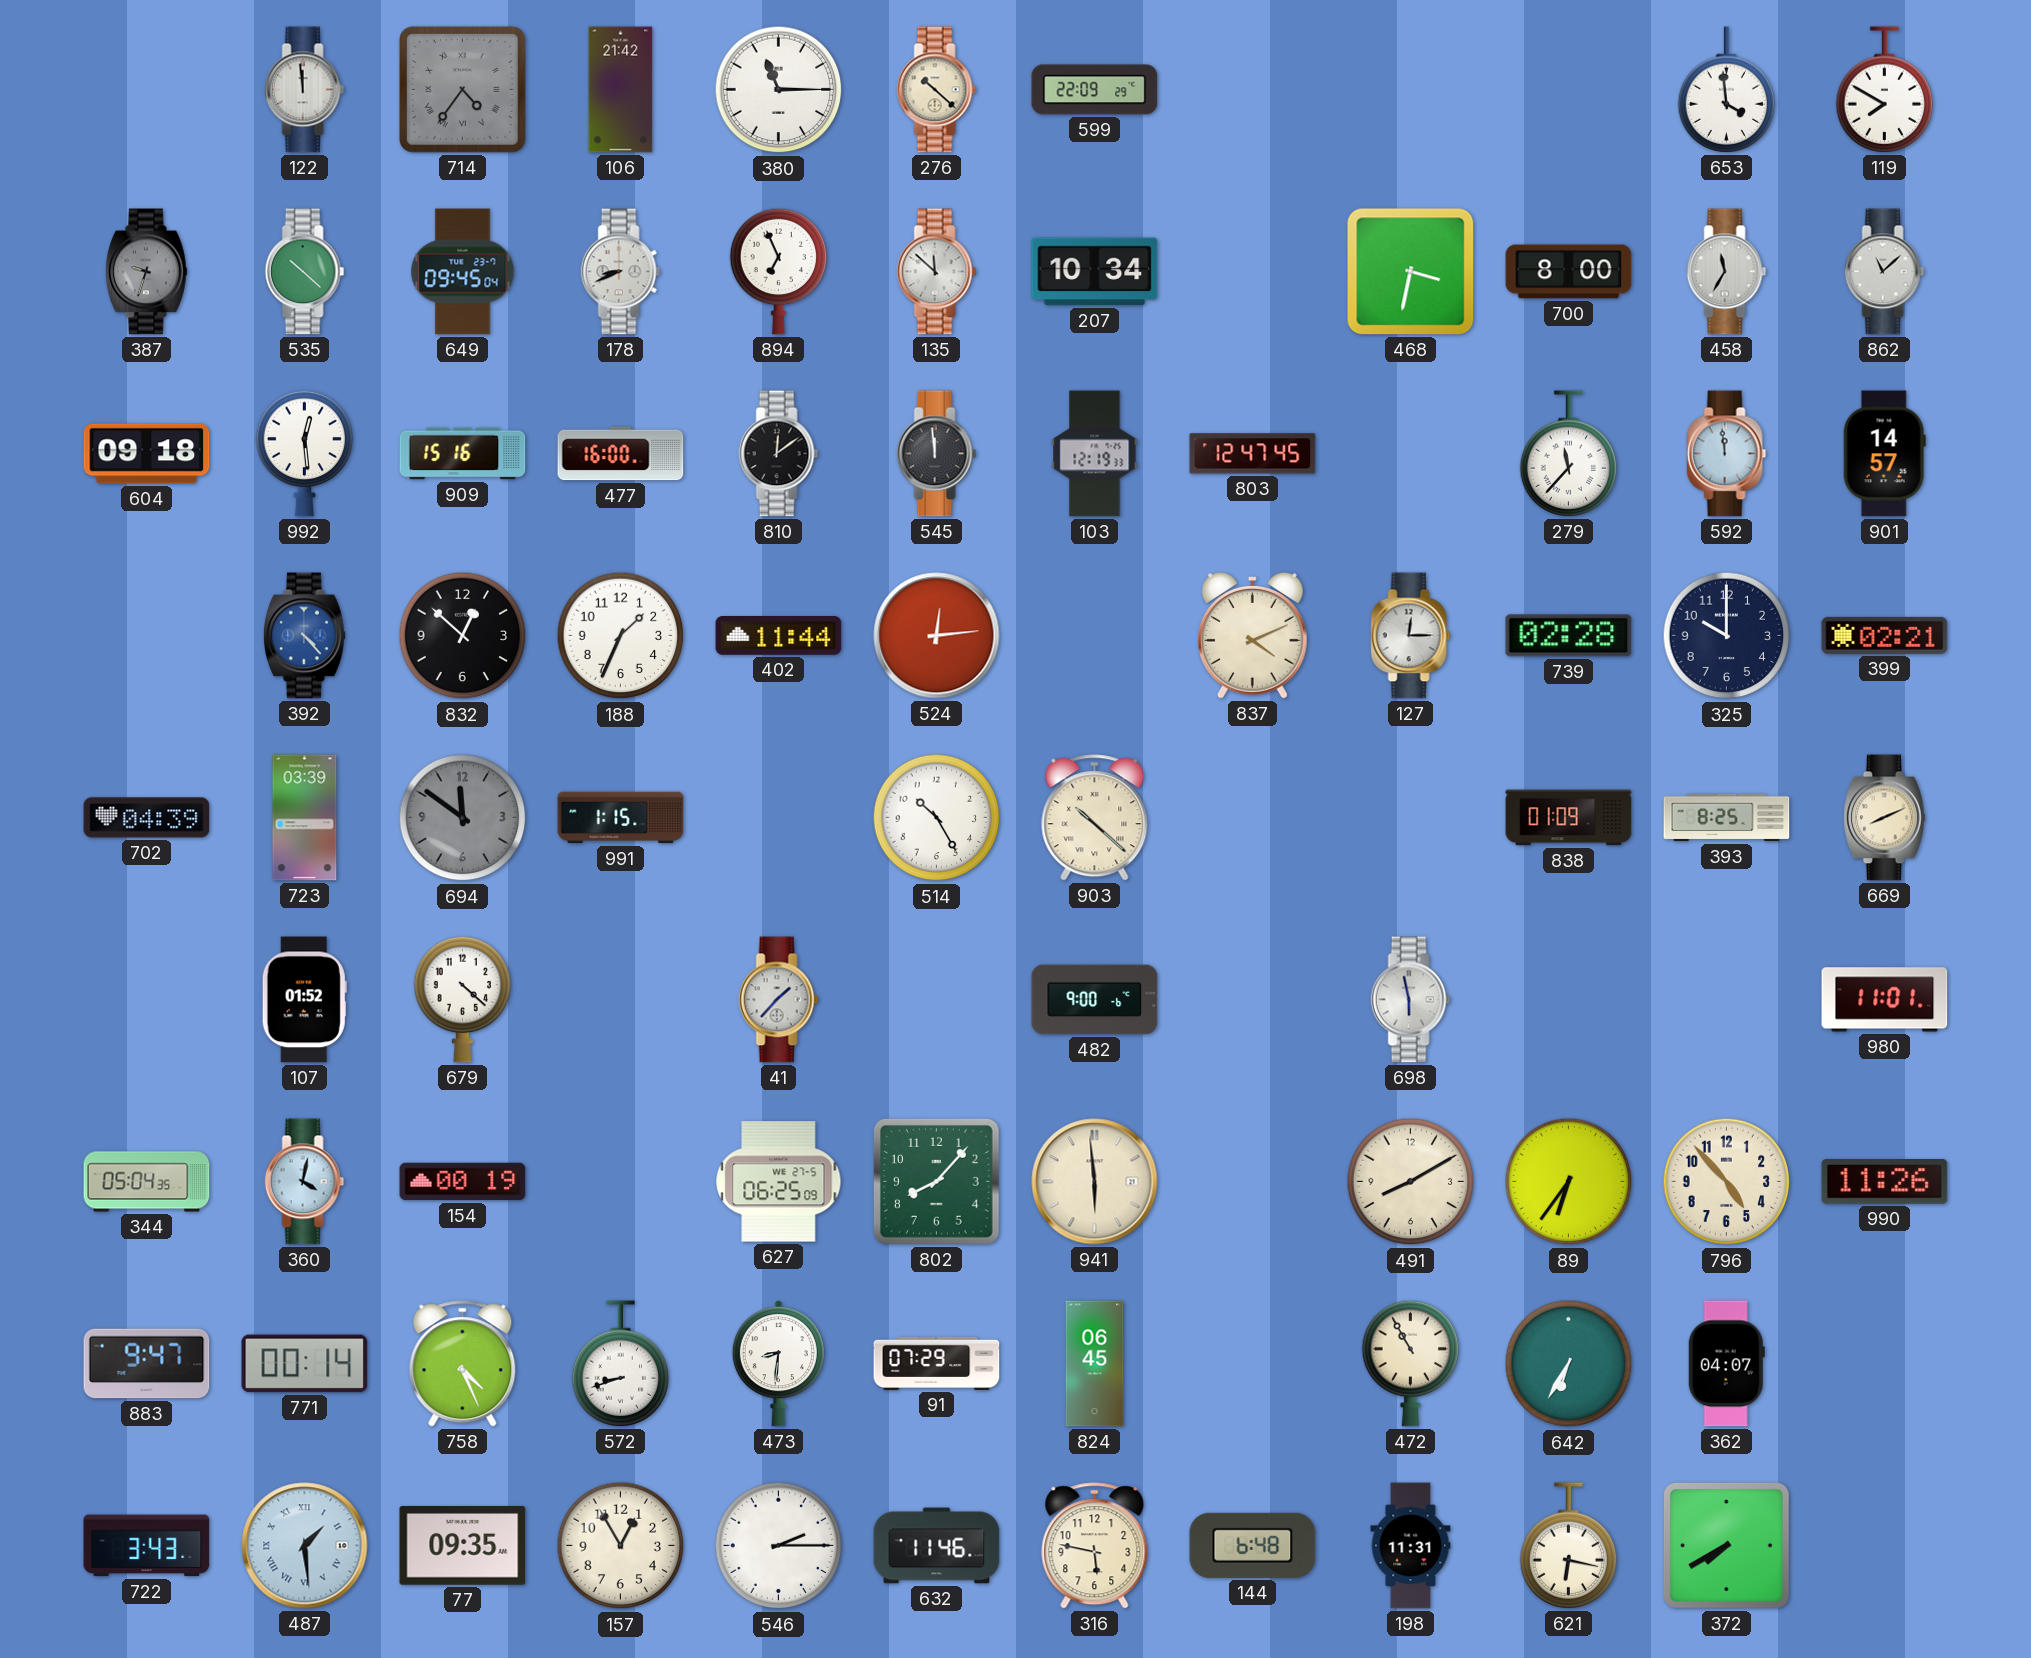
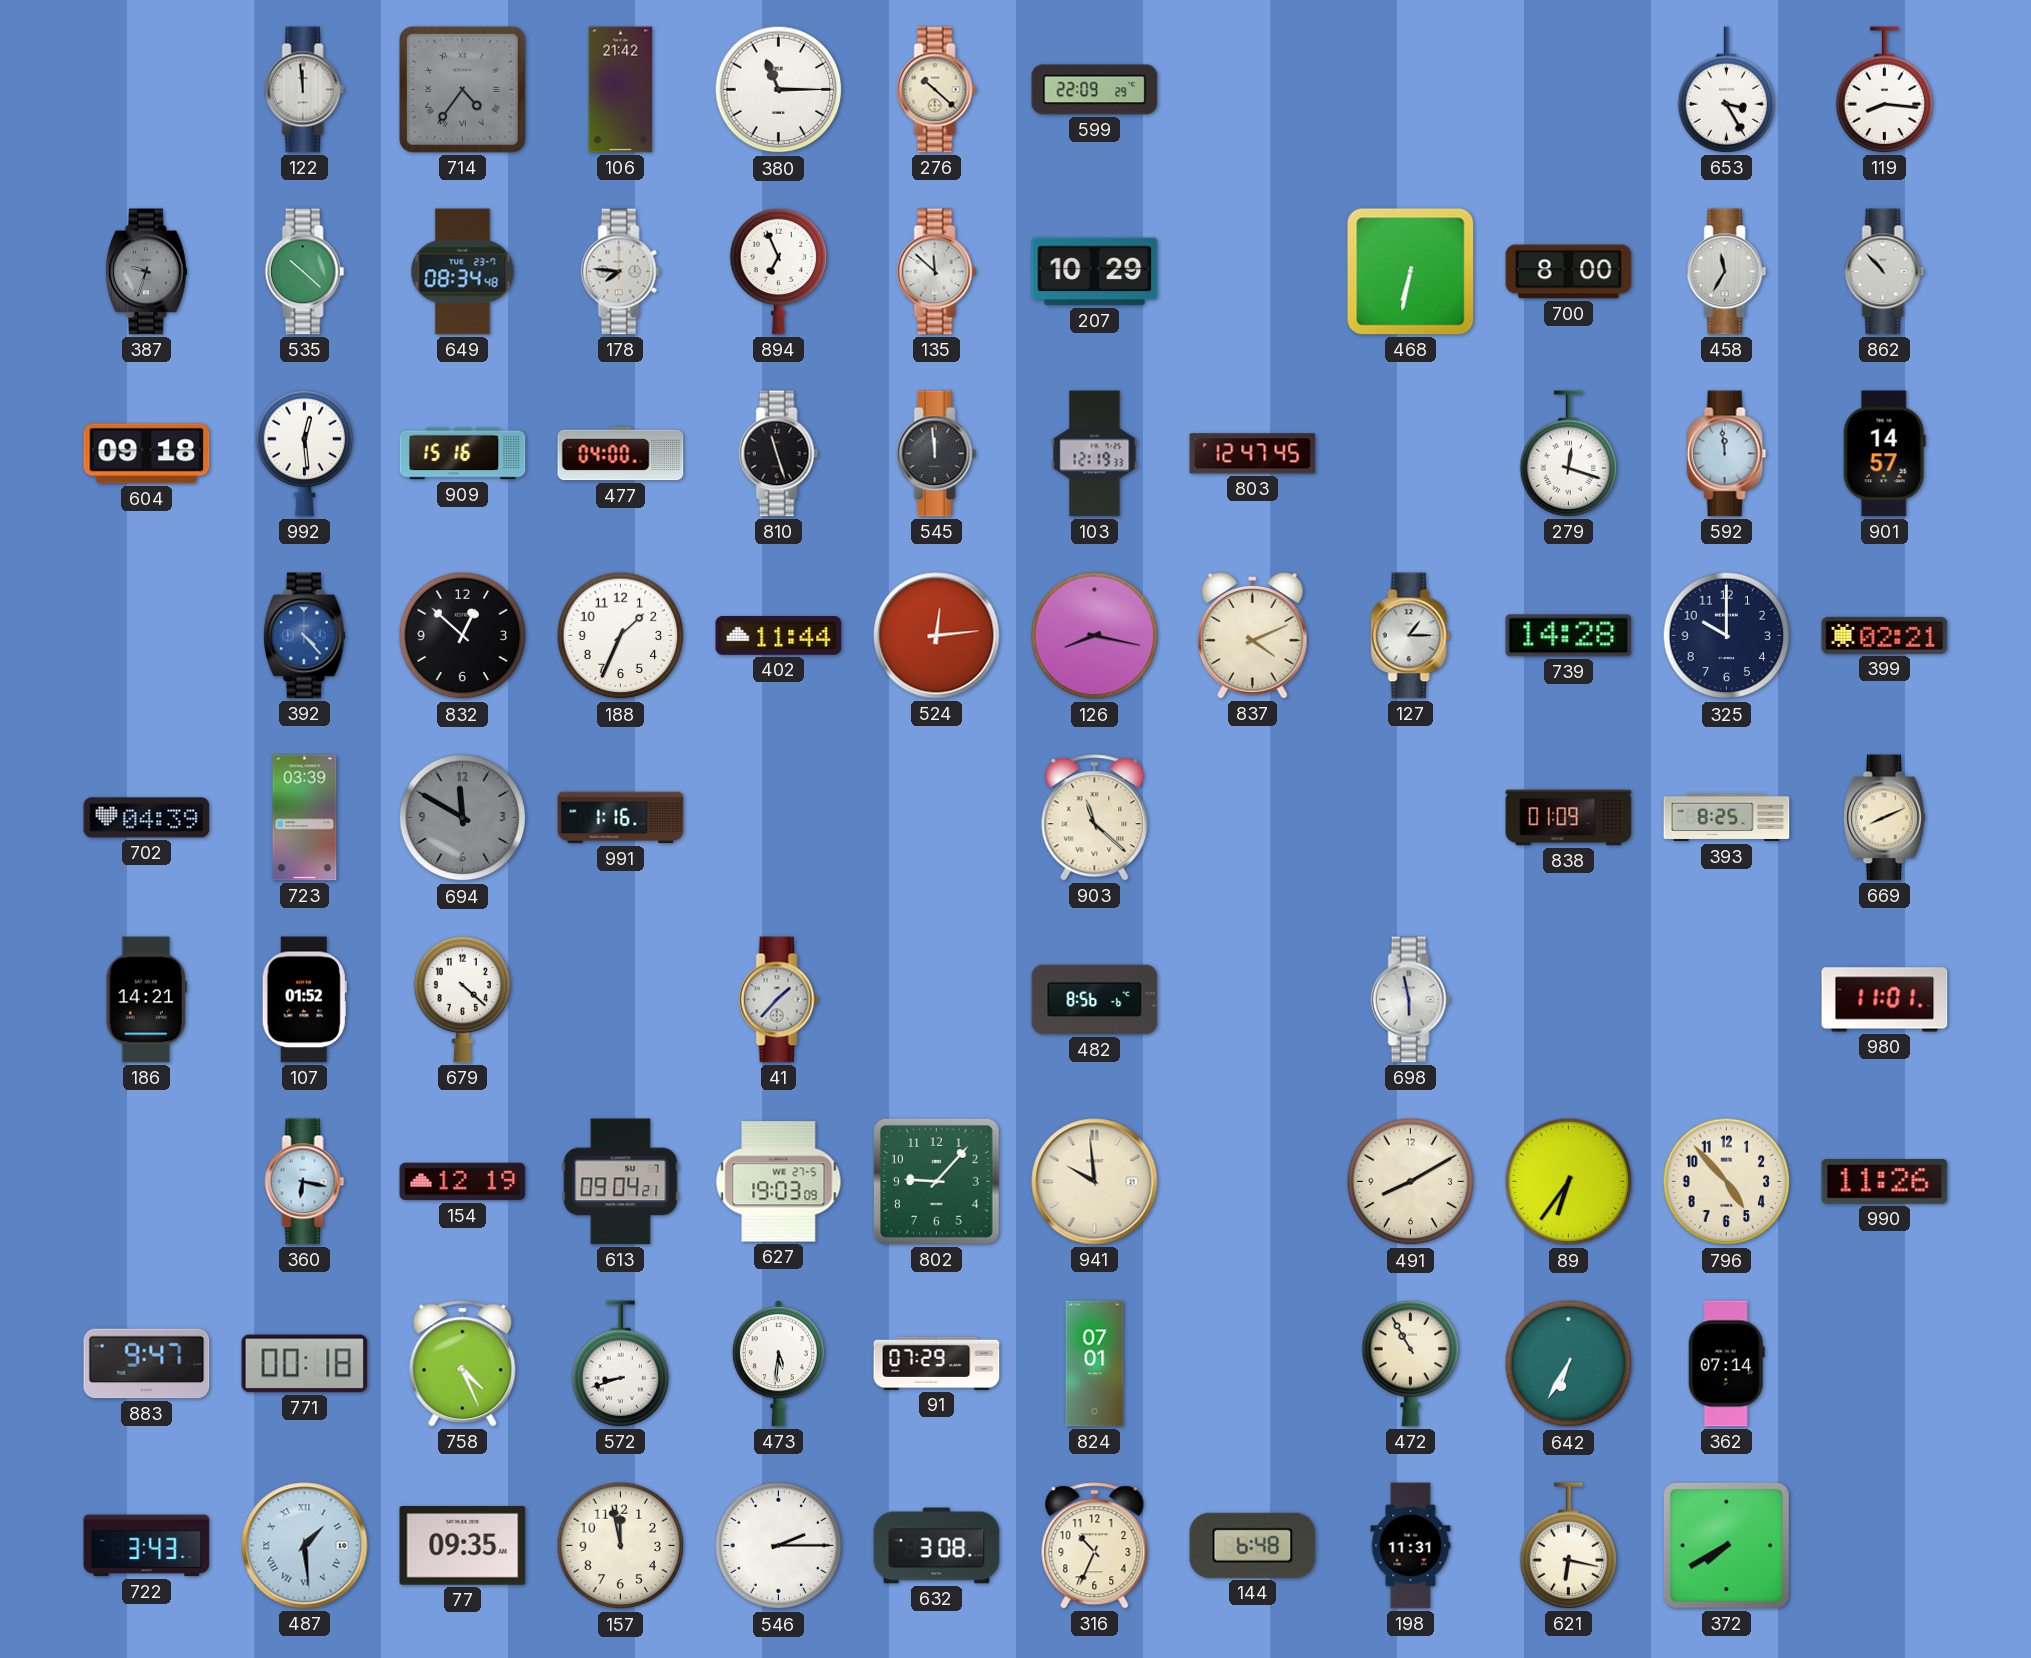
653: 3:59 -> 3:25
119: 7:50 -> 8:16
649: 09:45 -> 08:34
178: 8:41 -> 7:46
207: 10:34 -> 10:29
468: 3:32 -> 6:32
862: 11:08 -> 10:53
477: 16:00 -> 04:00
810: 12:09 -> 11:27
279: 11:37 -> 12:18
126: none -> 8:17
127: 12:15 -> 1:15
739: 02:28 -> 14:28
694: 11:51 -> 11:50
991: 1:15 -> 1:16
514: 10:25 -> none
903: 10:22 -> 11:22
186: none -> 14:21
482: 9:00 -> 8:56
344: 05:04 -> none
360: 4:02 -> 6:17
154: 00:19 -> 12:19
613: none -> 09:04
627: 06:25 -> 19:03
802: 8:07 -> 9:07
941: 5:59 -> 9:59
771: 00:14 -> 00:18
473: 8:31 -> 5:31
824: 06:45 -> 07:01
362: 04:07 -> 07:14
157: 12:55 -> 11:58
632: 11:46 -> 3:08
316: 5:47 -> 10:34
